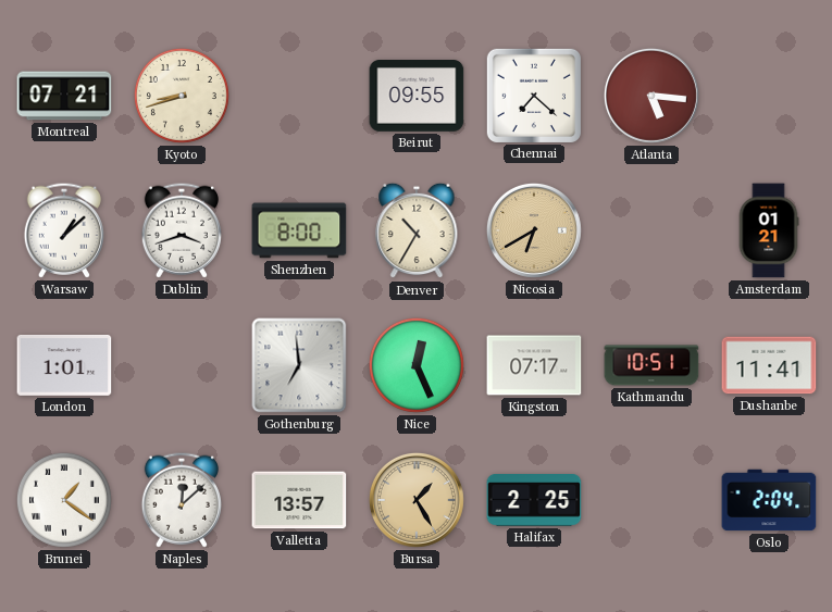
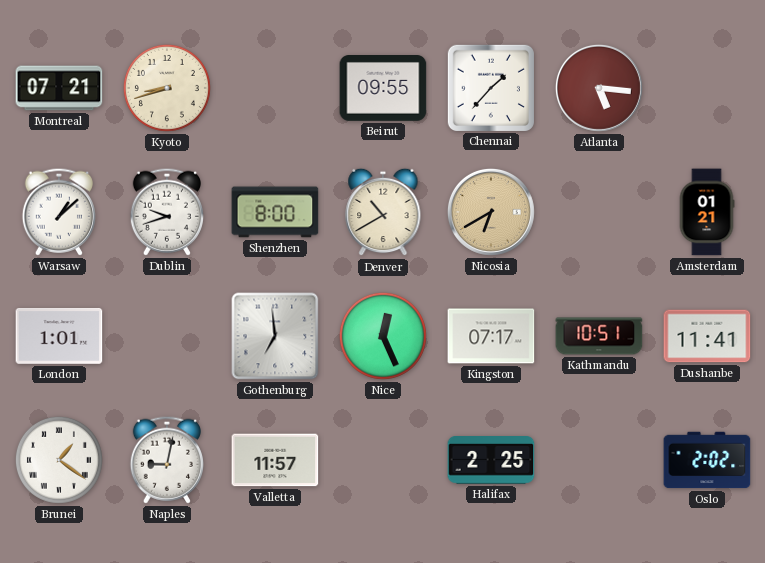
Chennai: 7:22 -> 1:37
Dublin: 3:42 -> 9:42
Denver: 10:35 -> 10:40
Naples: 12:08 -> 9:02
Valletta: 13:57 -> 11:57
Bursa: 1:25 -> none
Oslo: 2:04 -> 2:02
